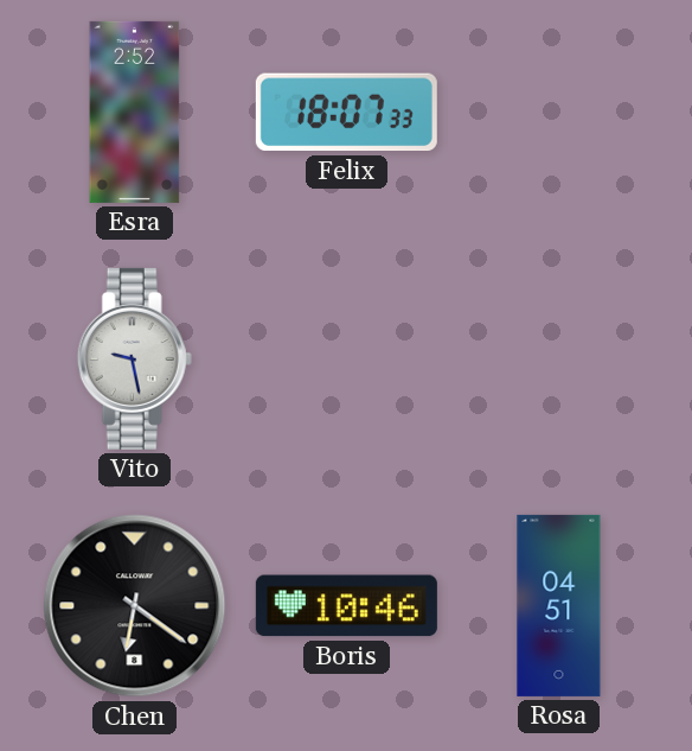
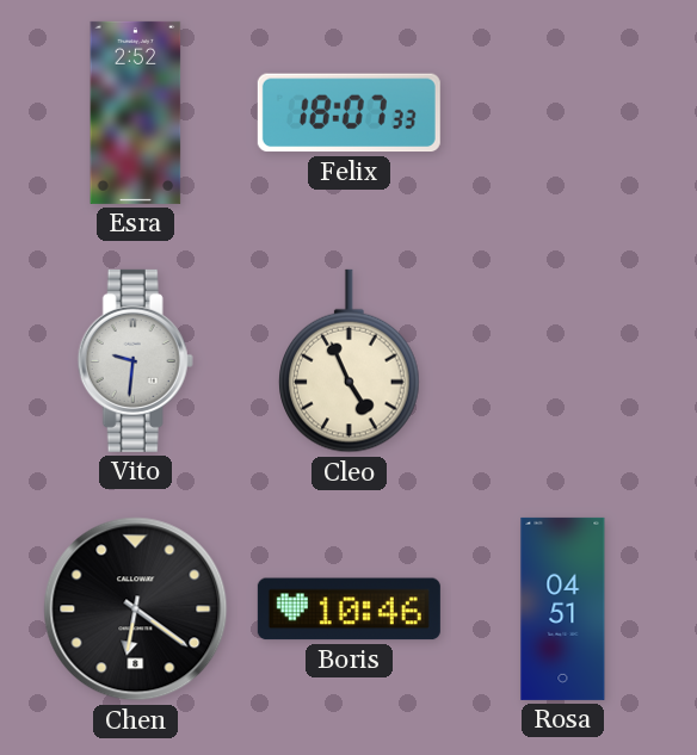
Vito: 9:28 -> 9:31
Cleo: none -> 4:56
